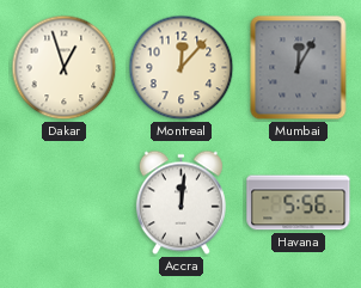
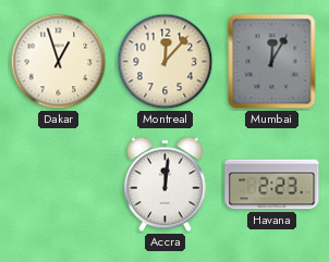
Havana: 5:56 -> 2:23
